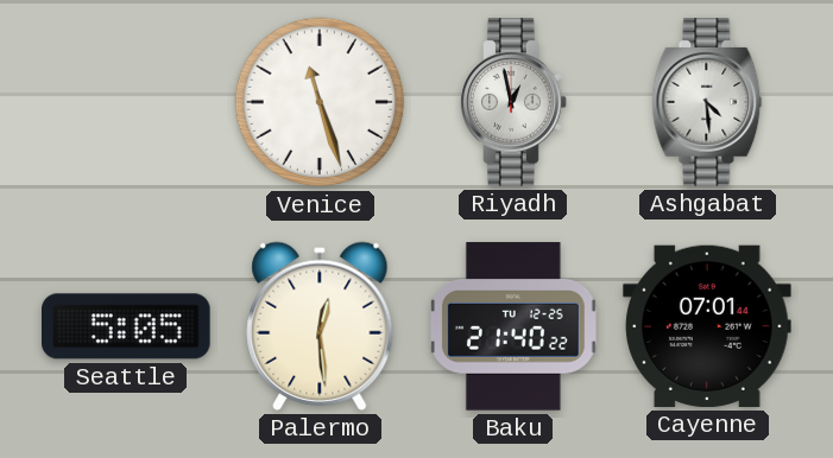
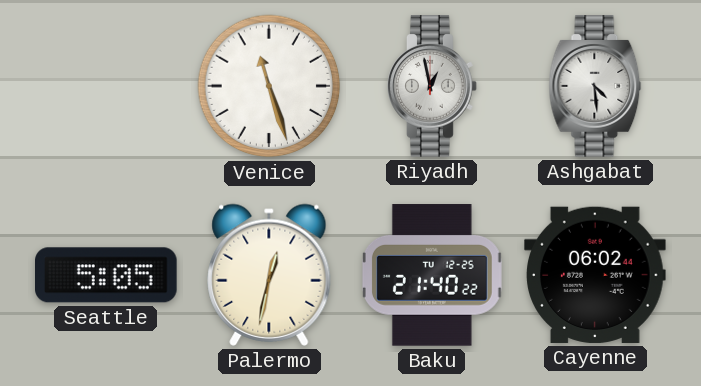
Palermo: 12:29 -> 12:32
Cayenne: 07:01 -> 06:02
